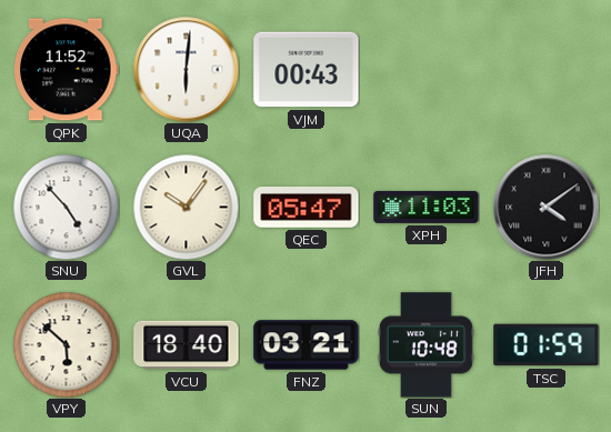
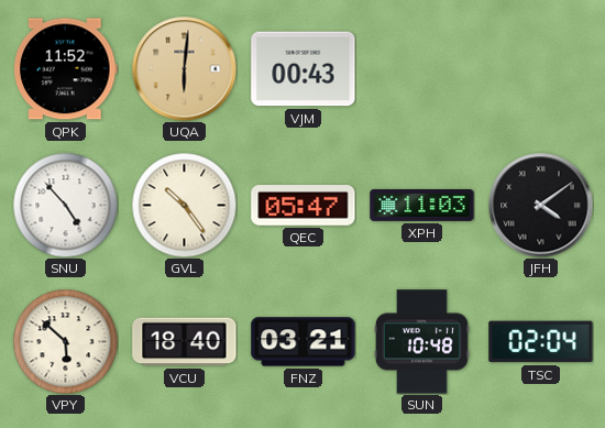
UQA dial: white -> champagne
GVL: 10:06 -> 10:24
TSC: 01:59 -> 02:04
